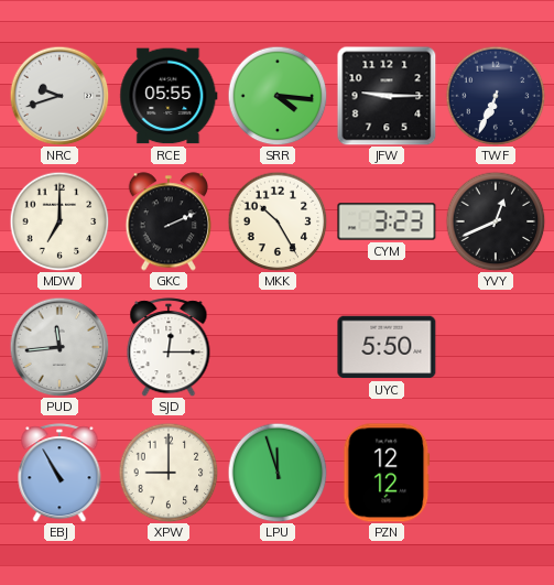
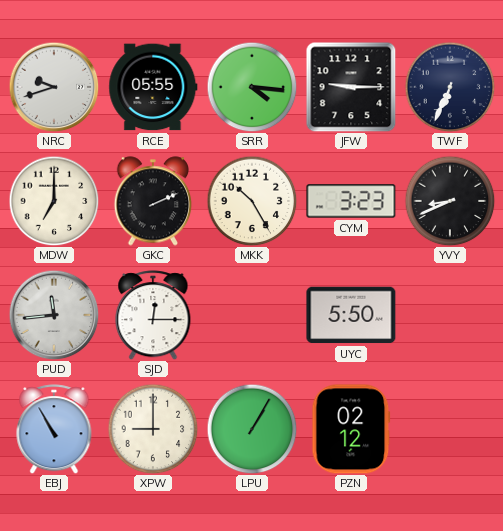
YVY: 12:41 -> 8:41
LPU: 11:57 -> 1:05
PZN: 12:12 -> 02:12
